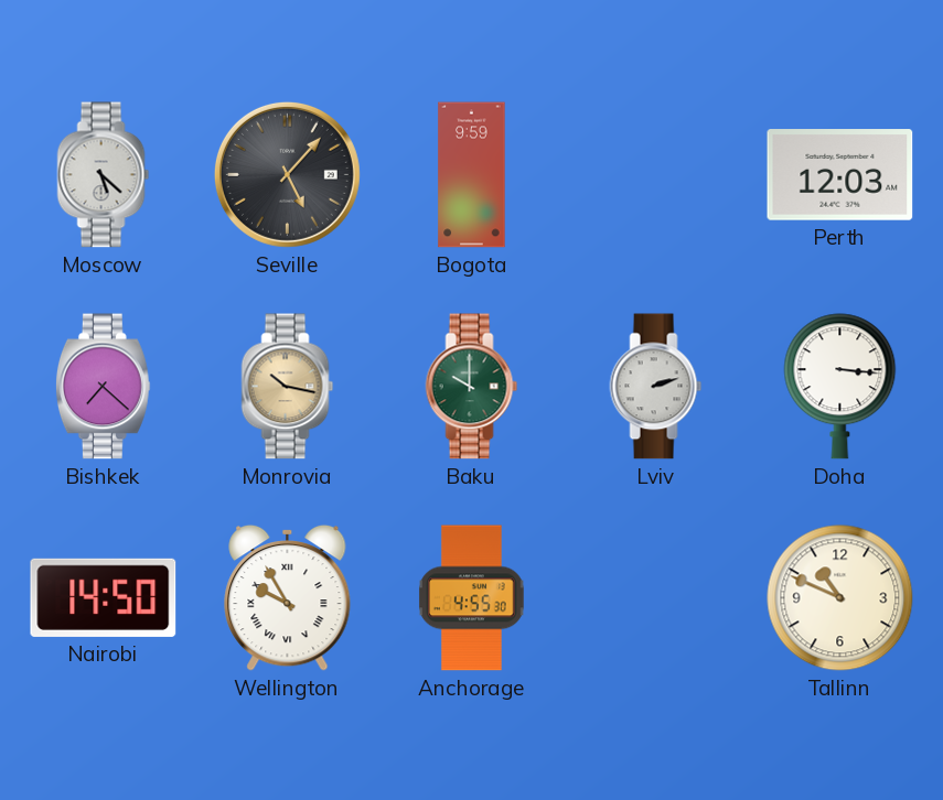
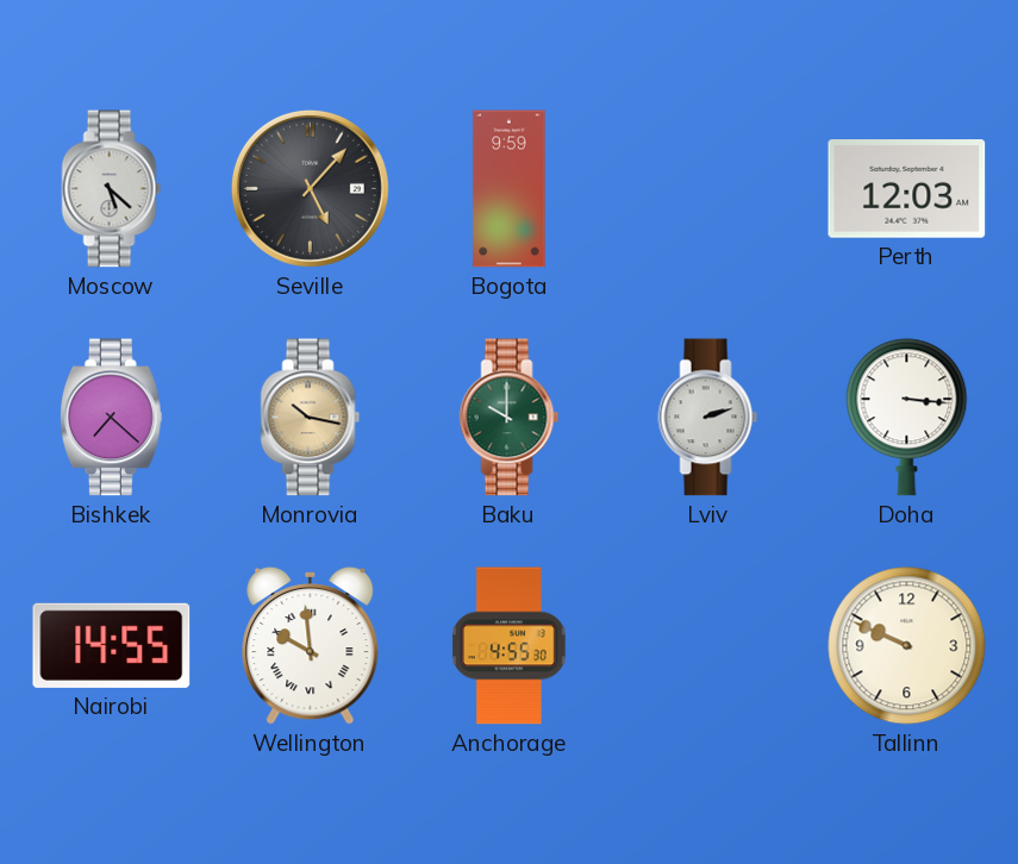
Nairobi: 14:50 -> 14:55
Wellington: 9:55 -> 9:59
Tallinn: 10:49 -> 9:49
